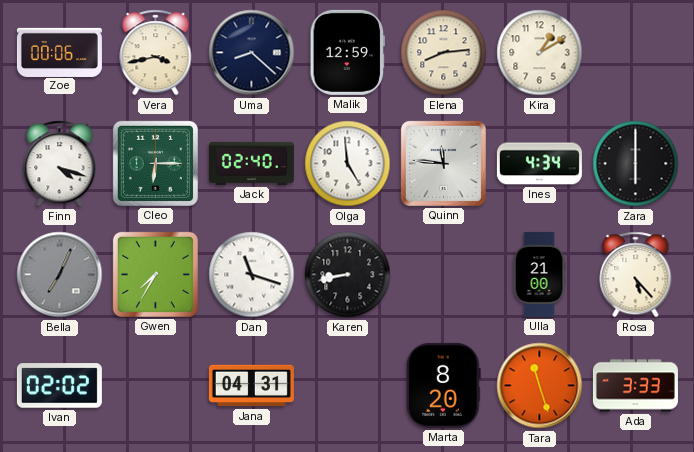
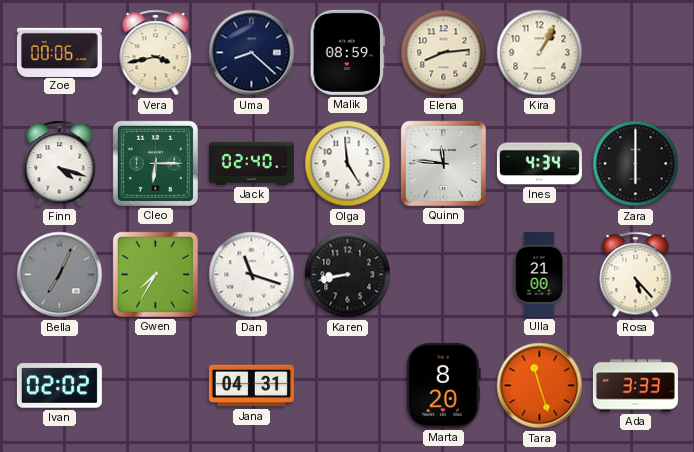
Malik: 12:59 -> 08:59
Kira: 1:10 -> 1:05
